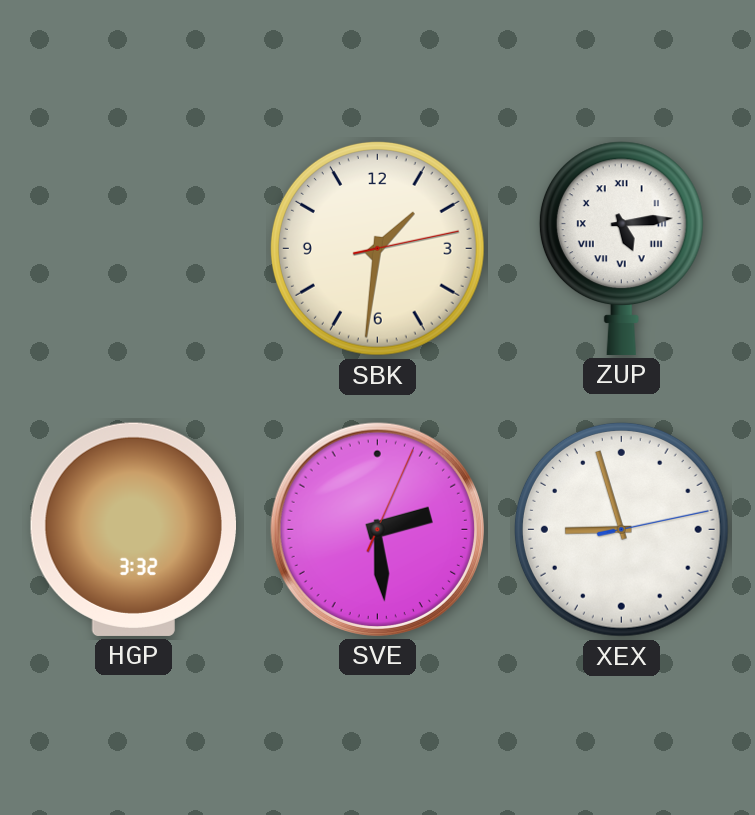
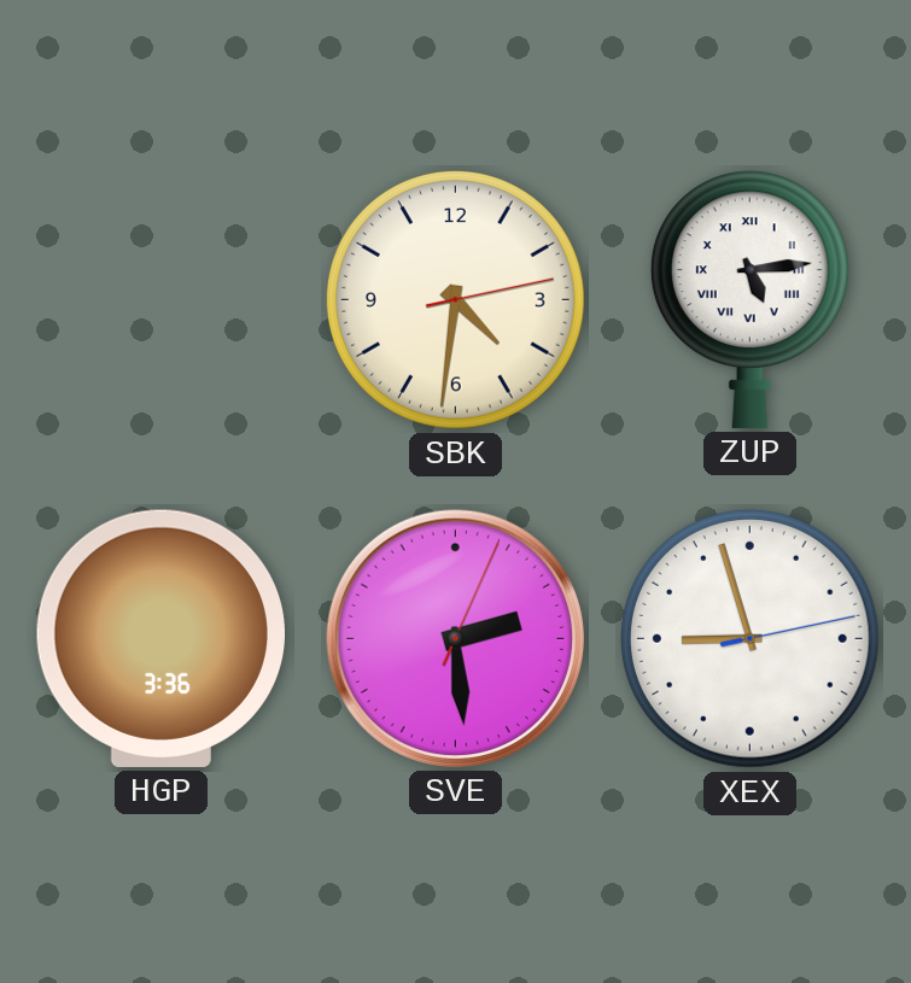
SBK: 1:31 -> 4:31
HGP: 3:32 -> 3:36
